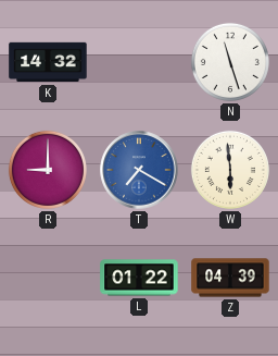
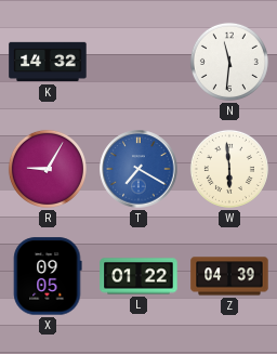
N: 11:27 -> 11:31
R: 9:00 -> 9:05
X: none -> 09:05
